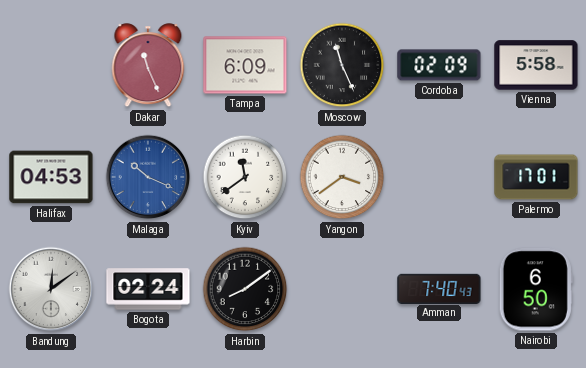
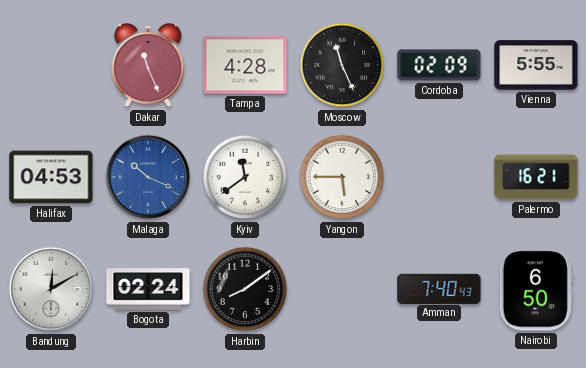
Tampa: 6:09 -> 4:28
Vienna: 5:58 -> 5:55
Yangon: 3:39 -> 5:45
Palermo: 17:01 -> 16:21
Bandung: 12:09 -> 12:10
